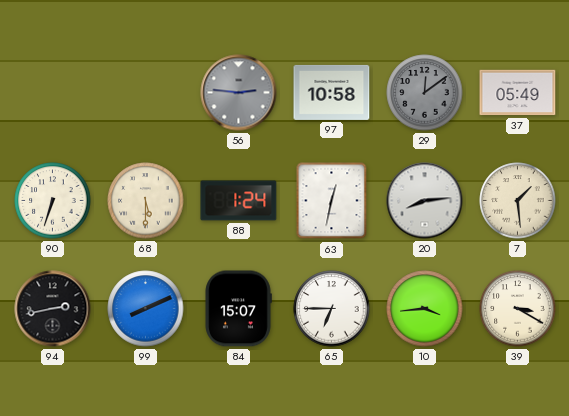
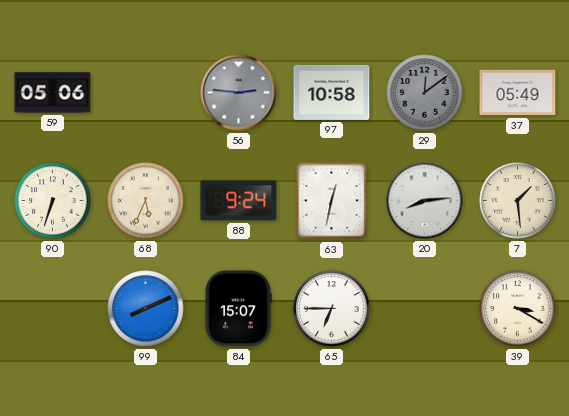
59: none -> 05:06
68: 5:30 -> 5:34
88: 1:24 -> 9:24
94: 2:43 -> none
10: 3:44 -> none
